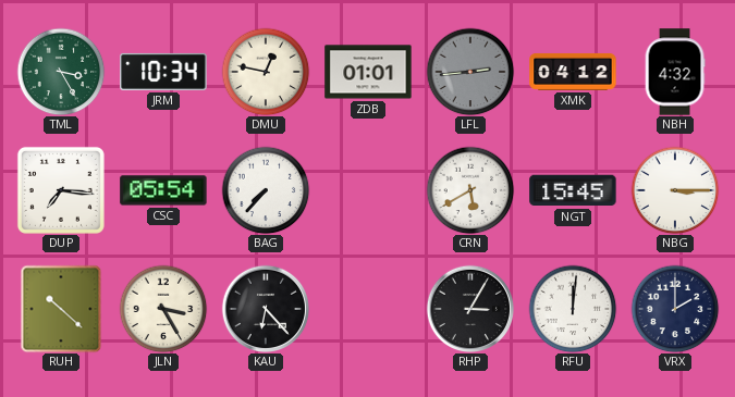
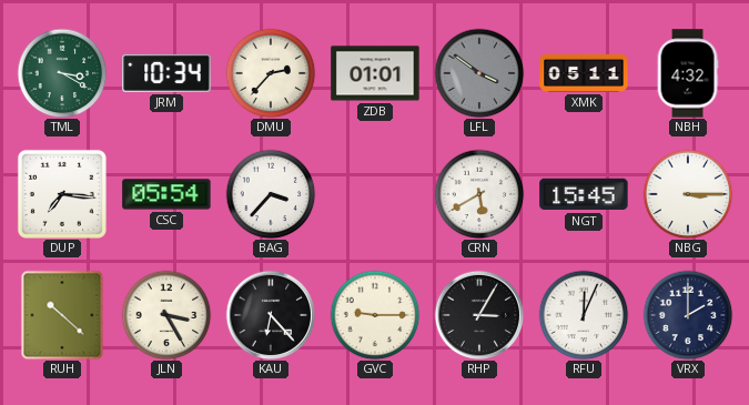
TML: 3:25 -> 3:20
DMU: 12:47 -> 2:37
LFL: 2:44 -> 3:51
XMK: 04:12 -> 05:11
BAG: 7:37 -> 3:37
GVC: none -> 9:15
RFU: 12:01 -> 12:04
